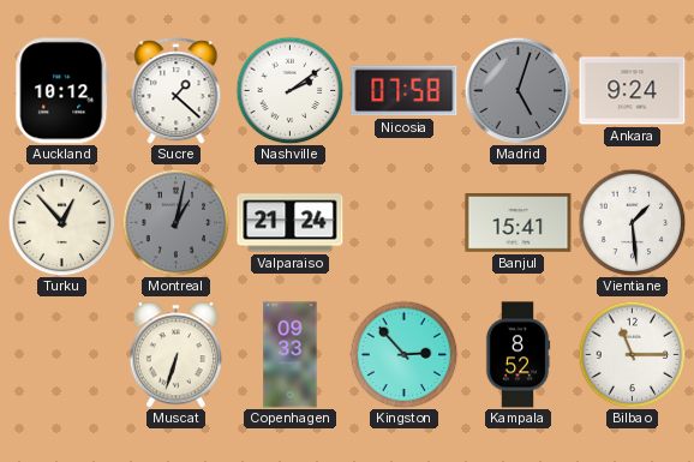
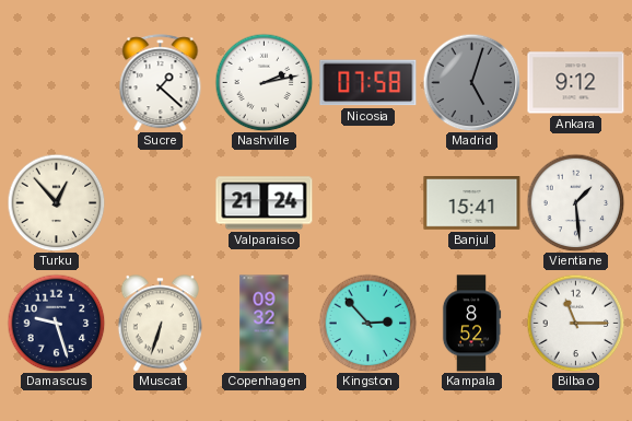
Auckland: 10:12 -> none
Nashville: 2:09 -> 2:13
Ankara: 9:24 -> 9:12
Montreal: 1:02 -> none
Damascus: none -> 9:27
Copenhagen: 09:33 -> 09:32
